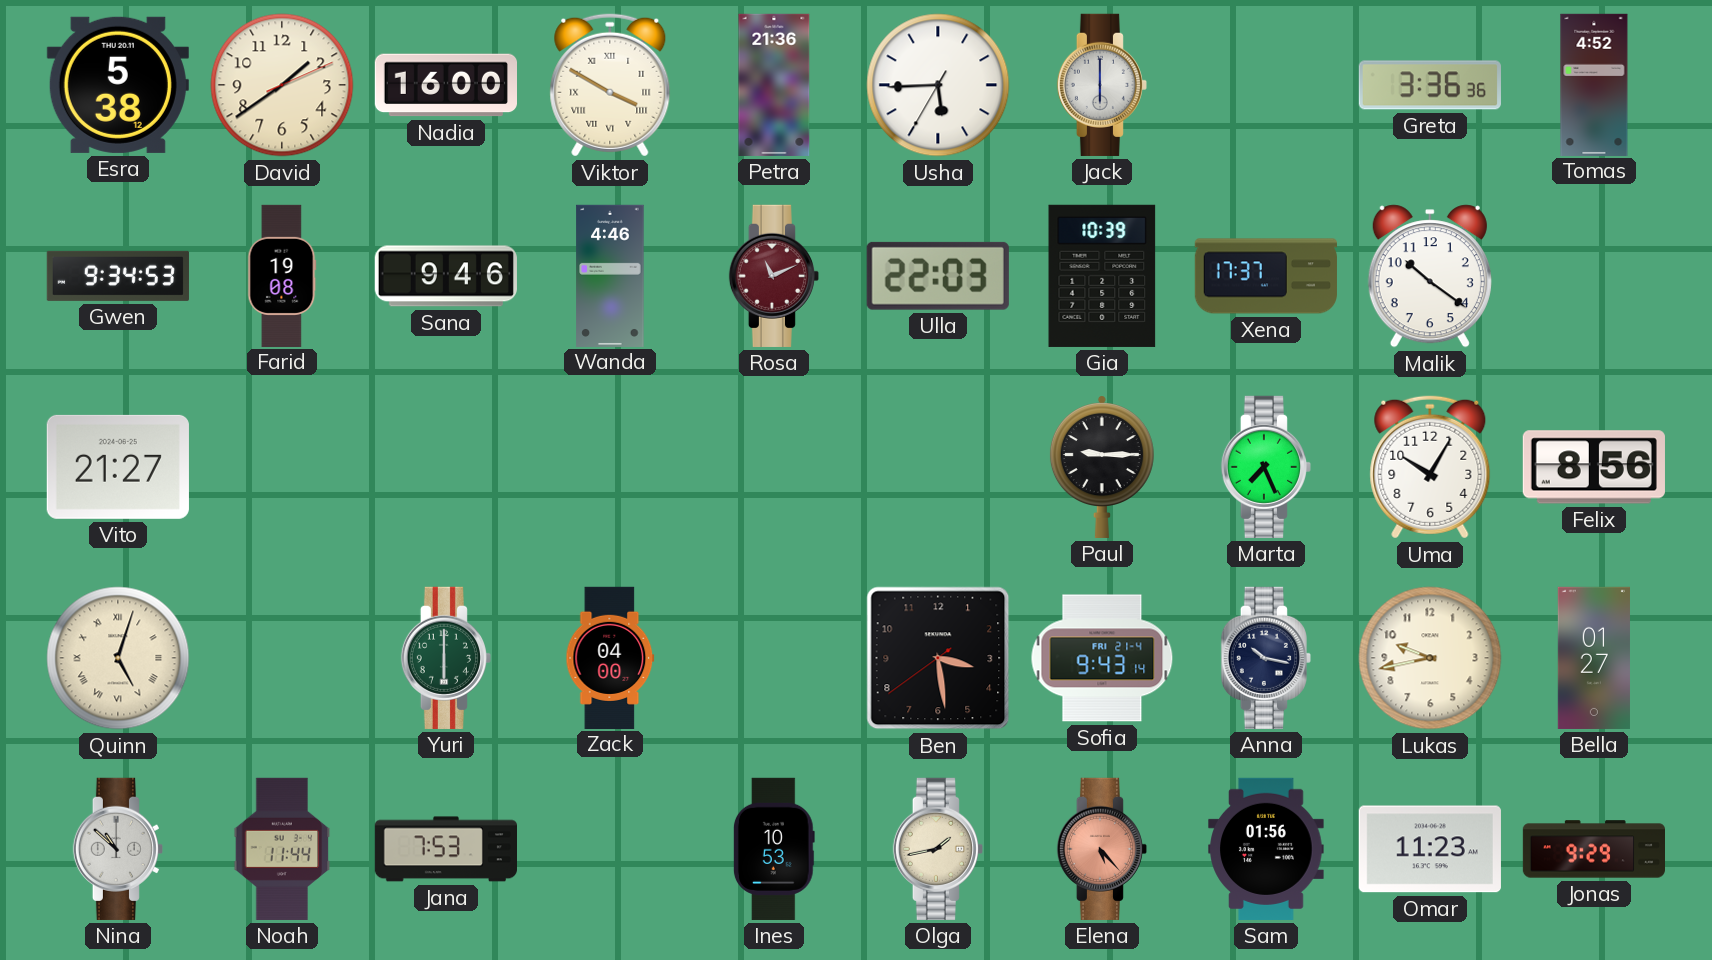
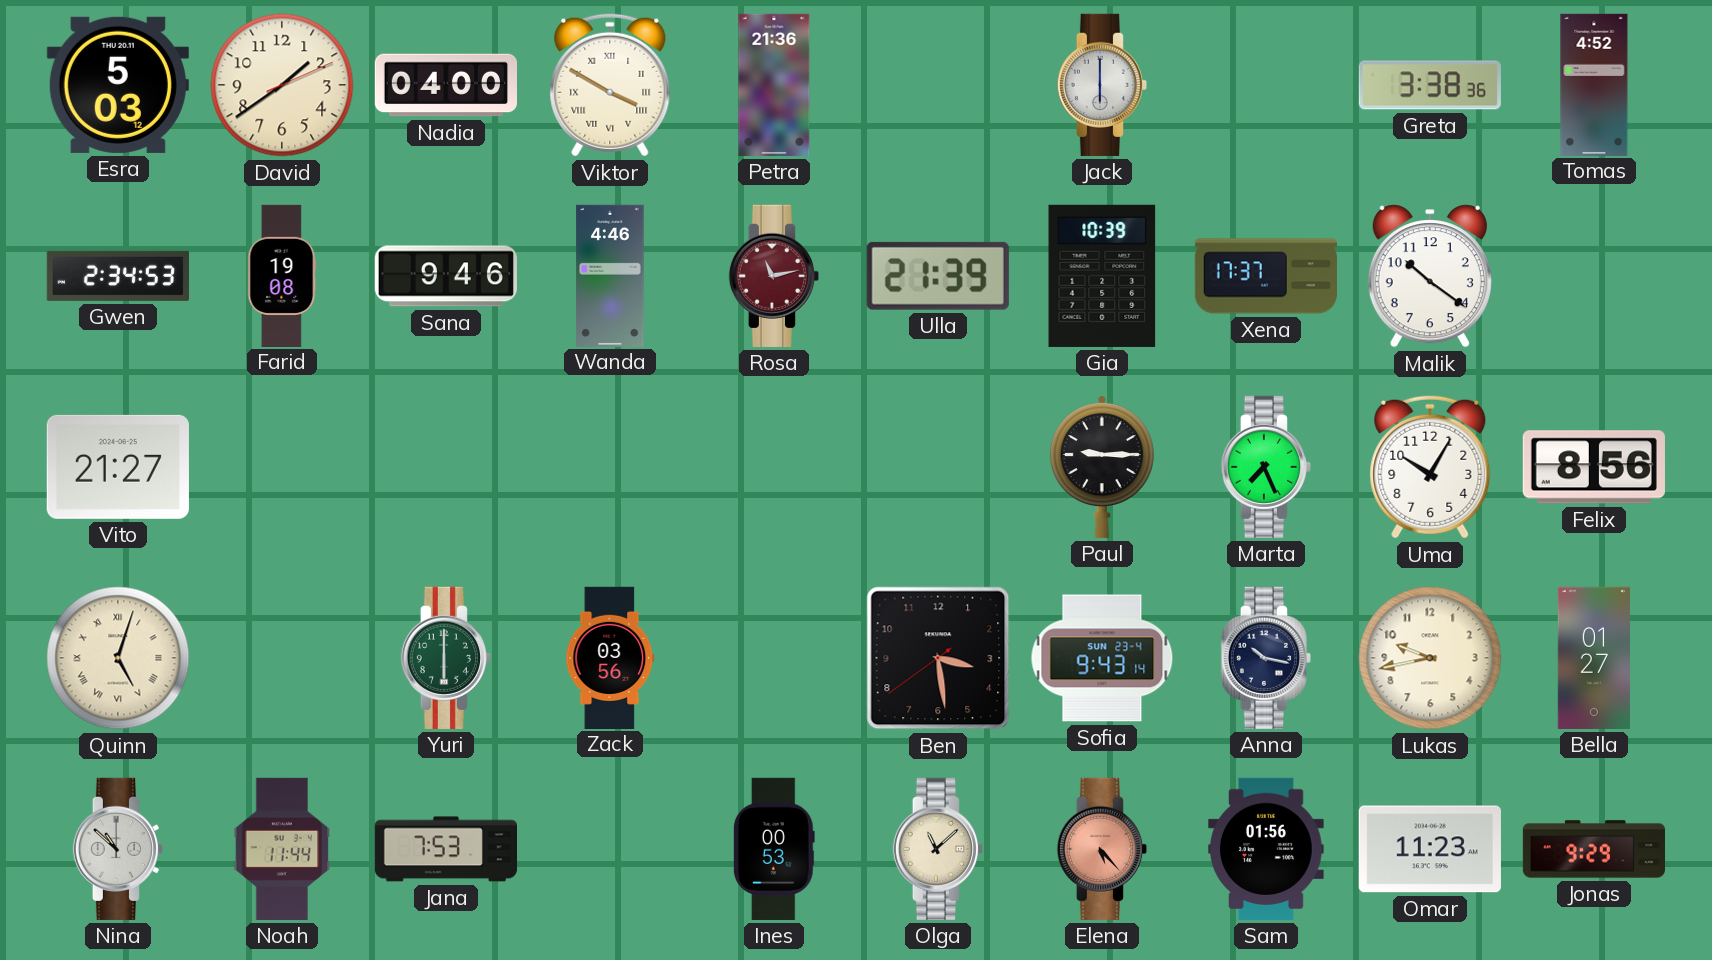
Esra: 5:38 -> 5:03
Nadia: 16:00 -> 04:00
Usha: 5:44 -> none
Greta: 3:36 -> 3:38
Gwen: 9:34 -> 2:34
Rosa: 11:11 -> 11:13
Ulla: 22:03 -> 21:39
Zack: 04:00 -> 03:56
Sofia date: FRI 21-4 -> SUN 23-4
Ines: 10:53 -> 00:53
Olga: 1:43 -> 11:08
